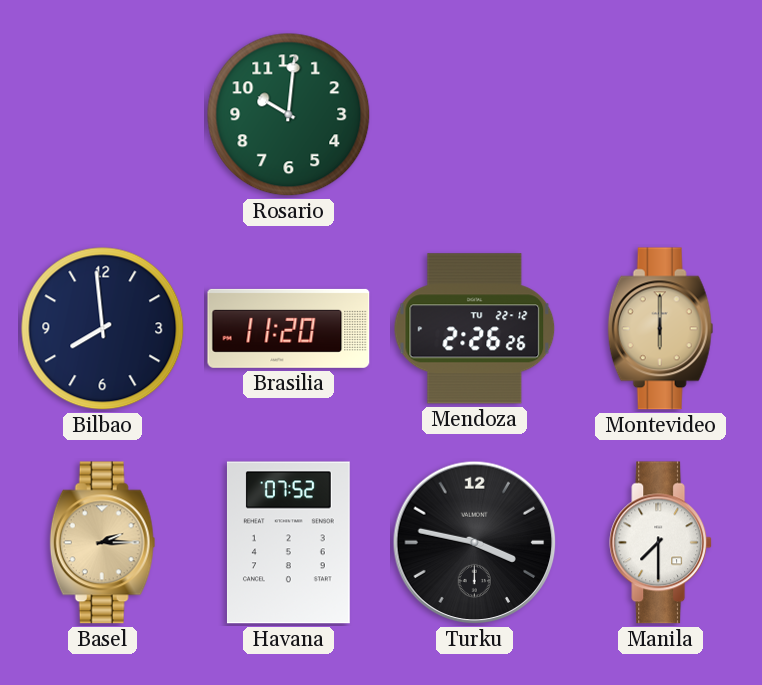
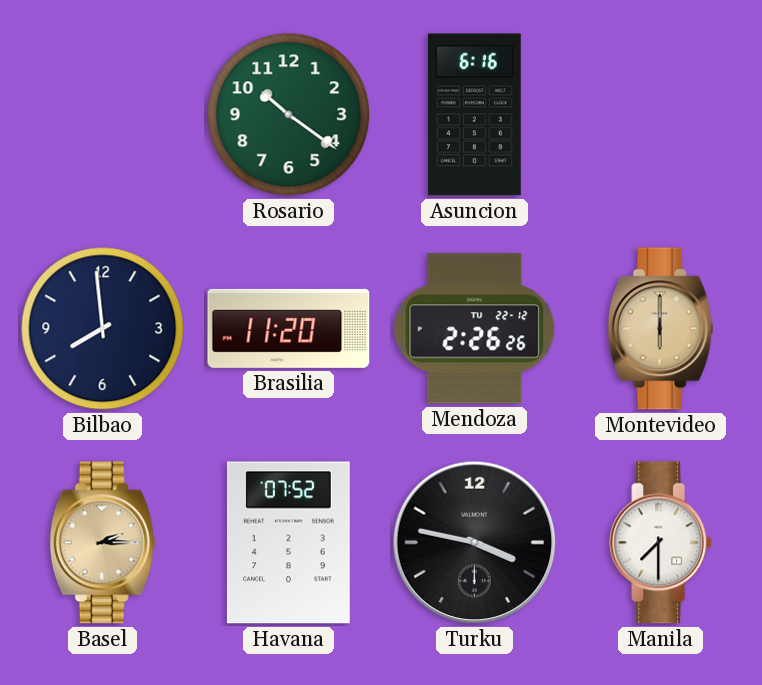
Rosario: 10:01 -> 10:21
Asuncion: none -> 6:16
